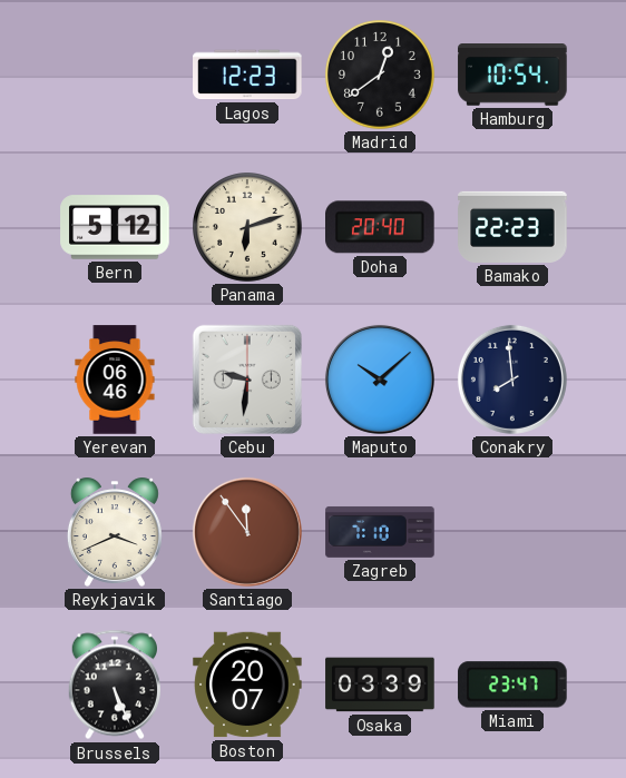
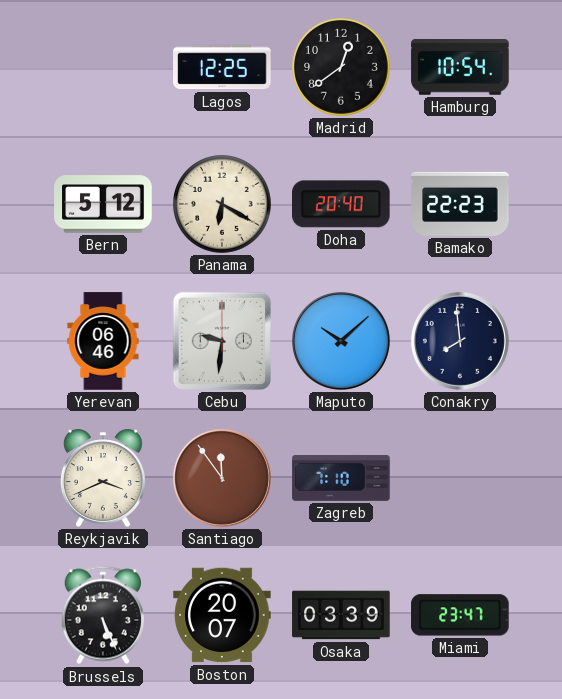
Lagos: 12:23 -> 12:25
Panama: 6:12 -> 6:20
